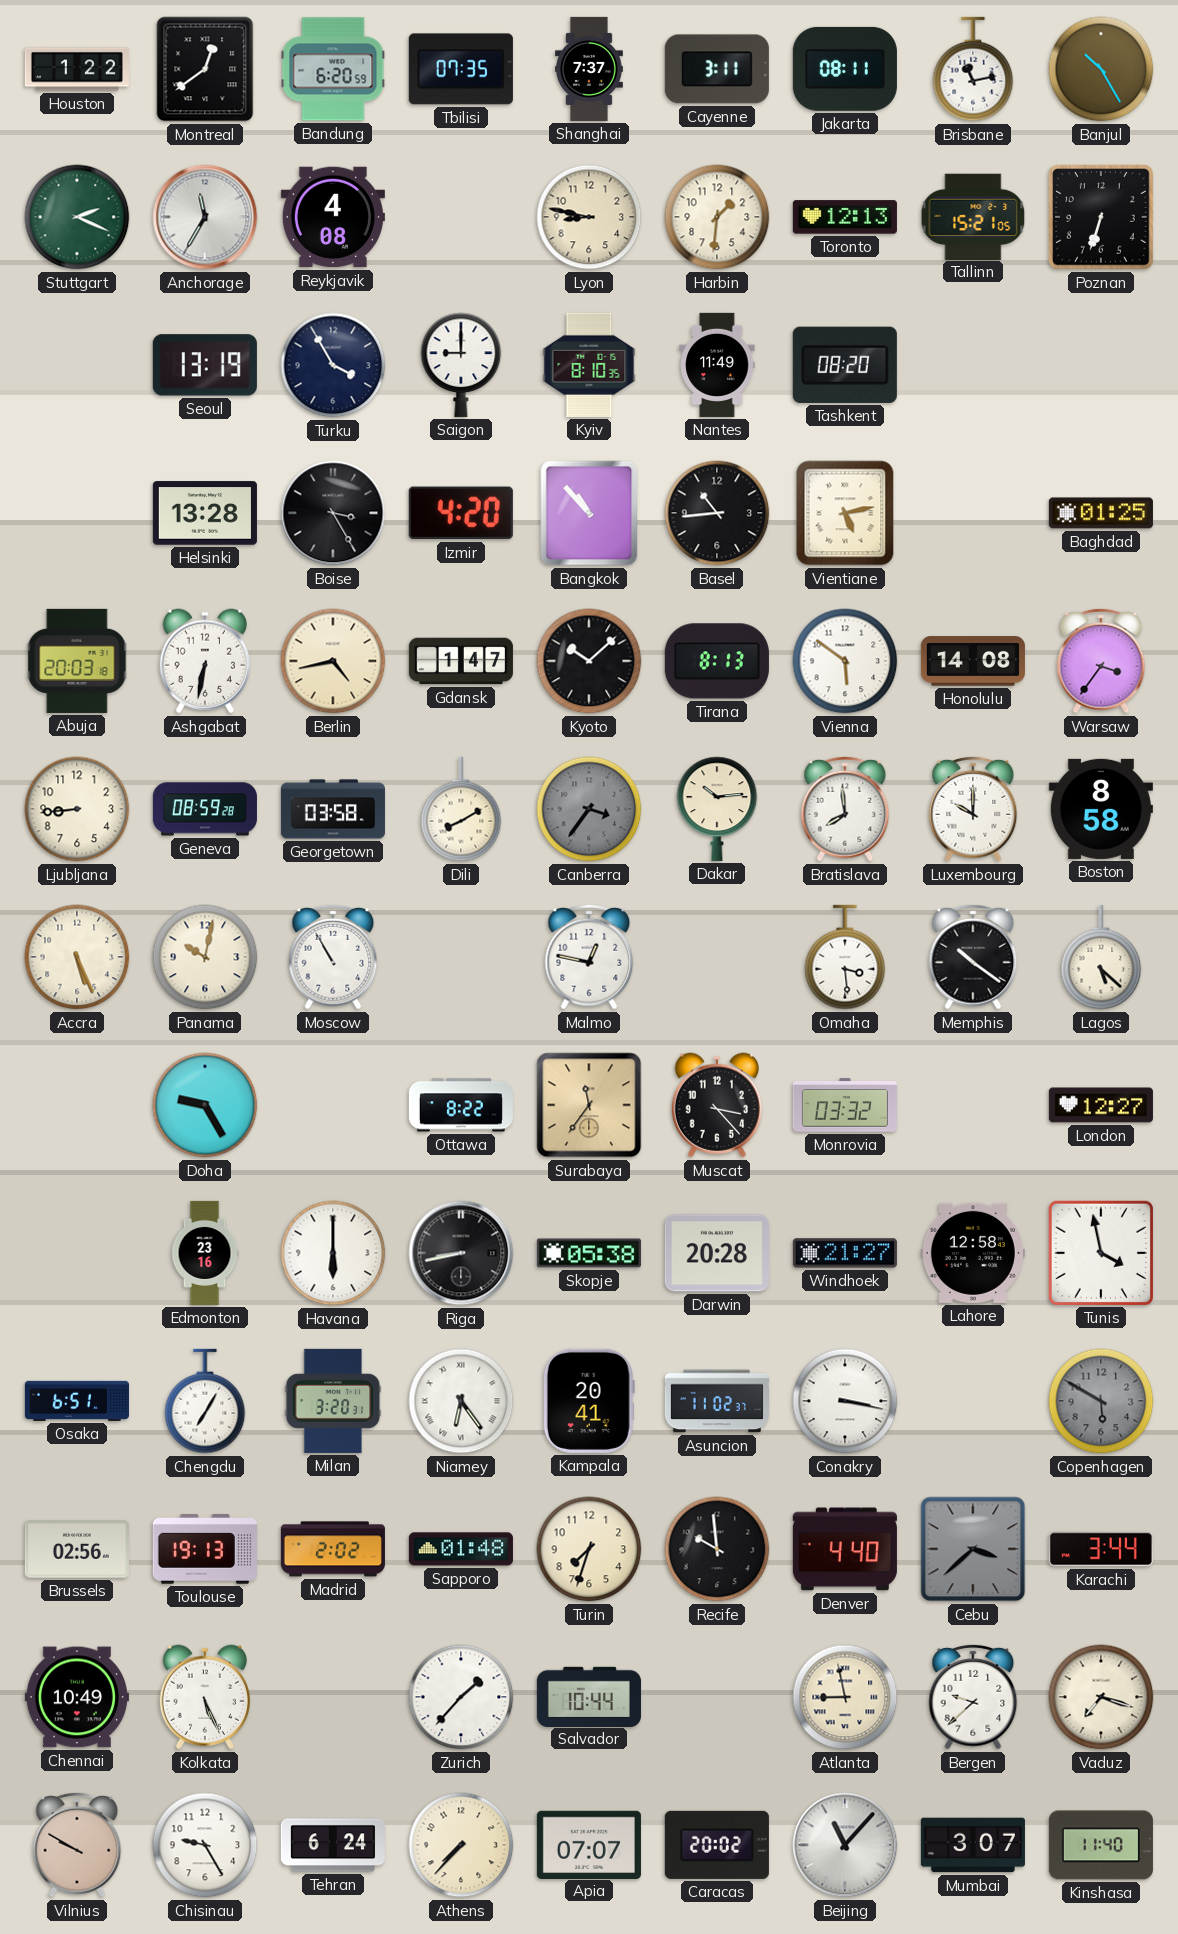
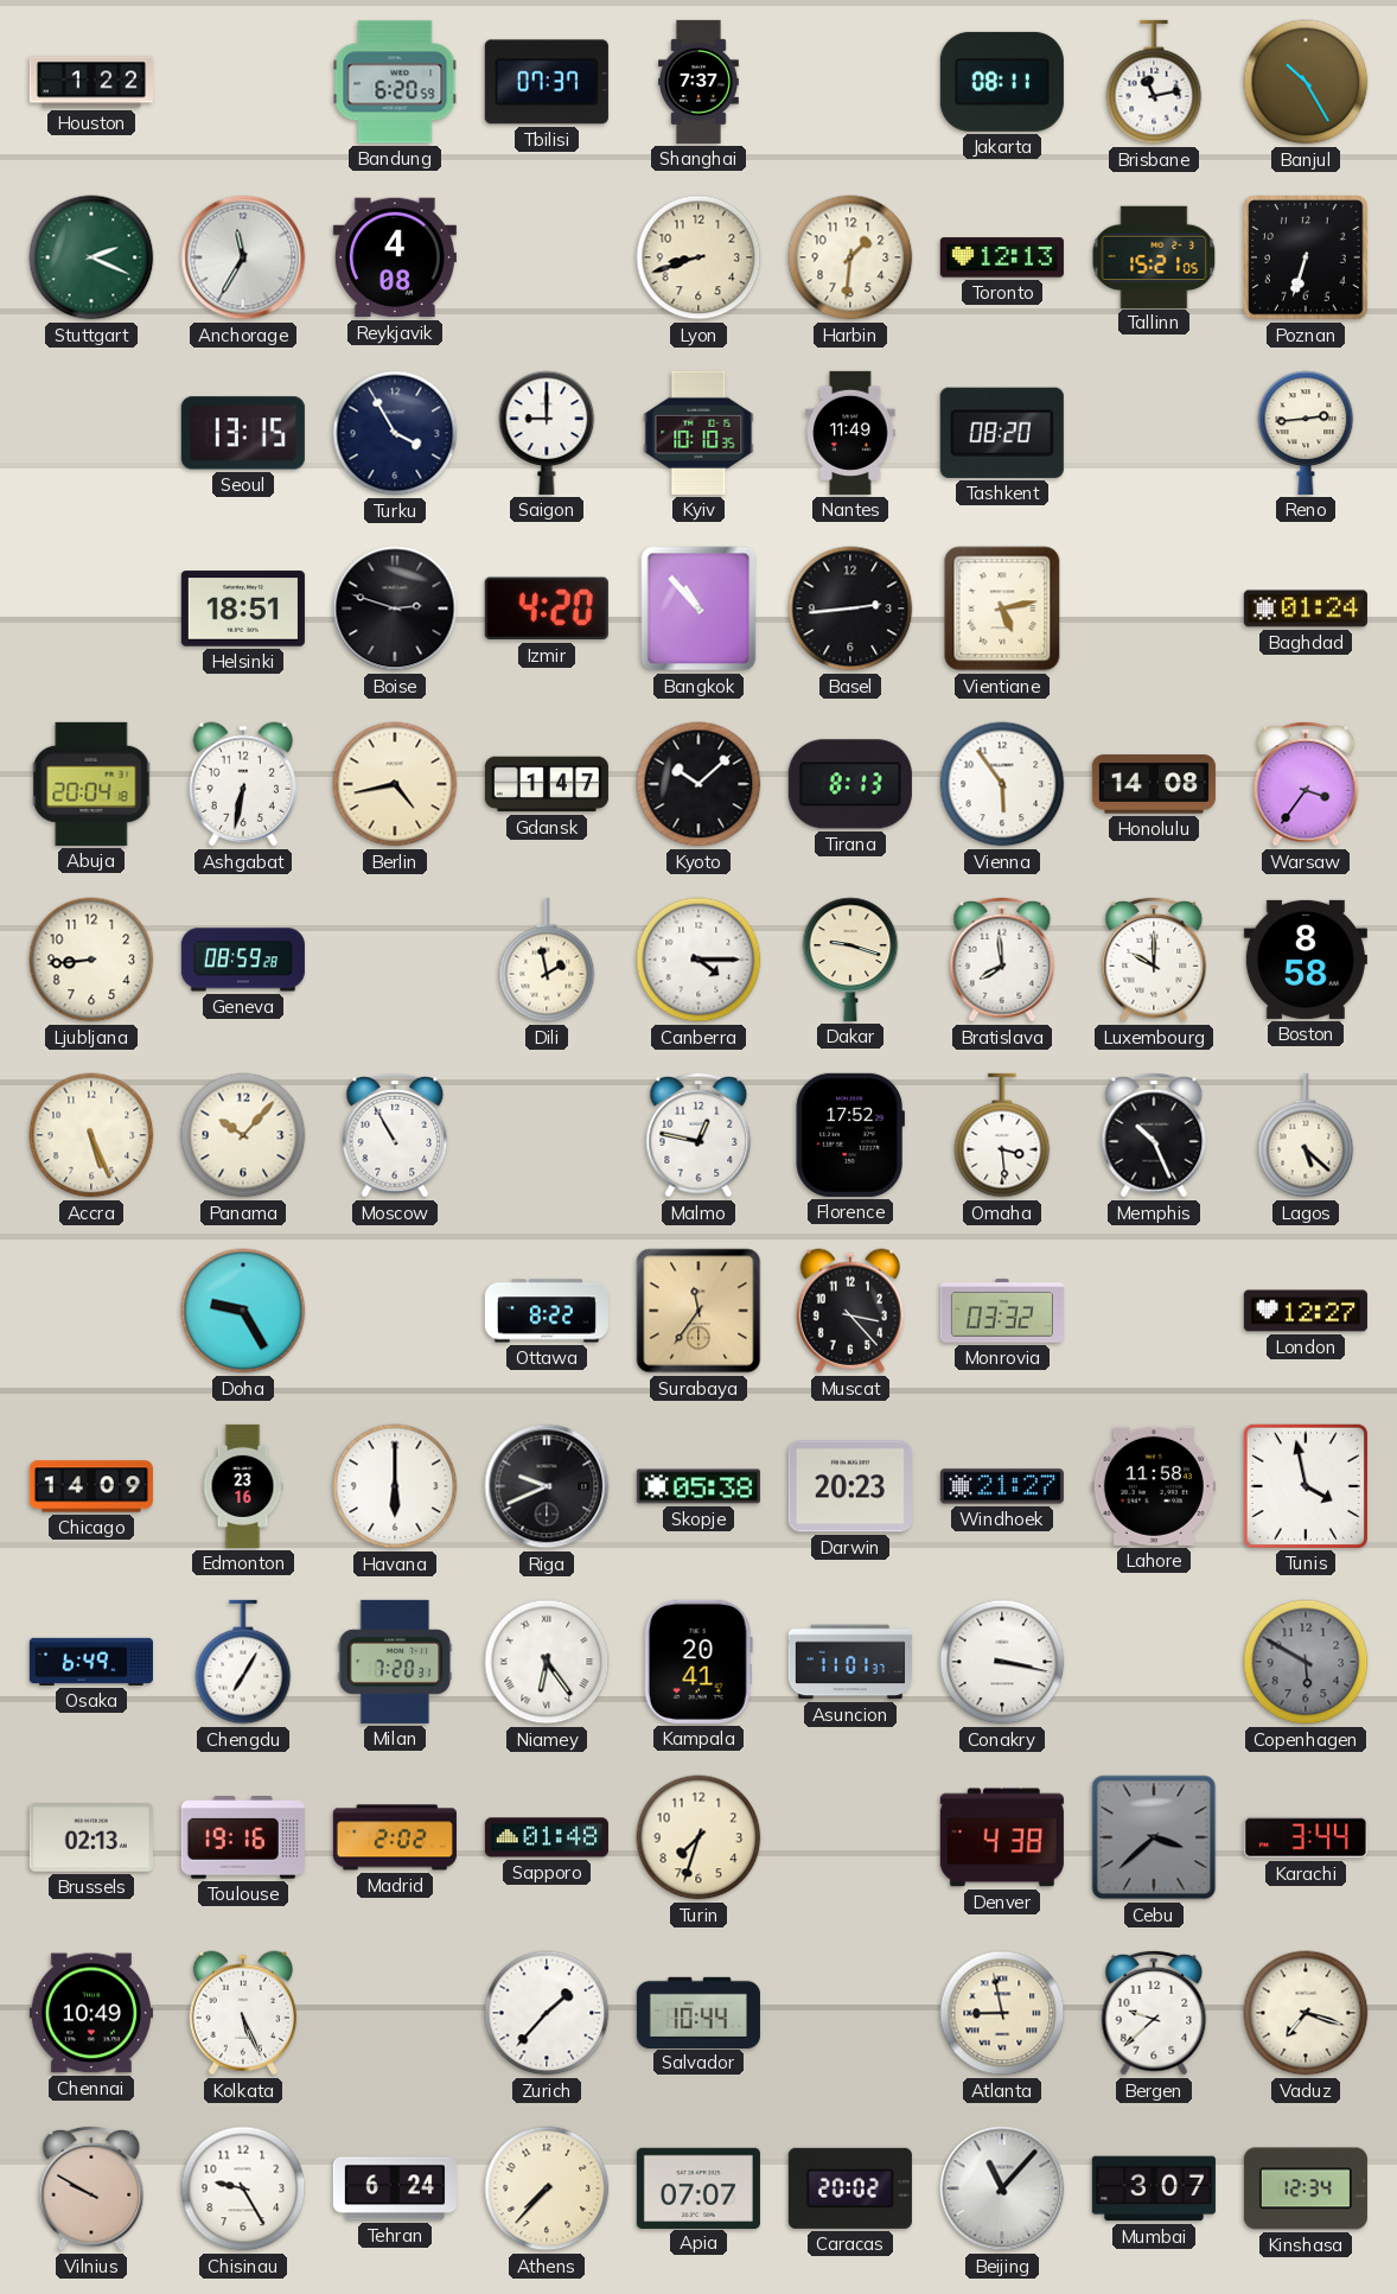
Montreal: 12:39 -> none
Tbilisi: 07:35 -> 07:37
Cayenne: 3:11 -> none
Lyon: 8:47 -> 8:42
Seoul: 13:19 -> 13:15
Kyiv: 8:10 -> 10:10
Reno: none -> 2:44
Helsinki: 13:28 -> 18:51
Boise: 3:25 -> 2:48
Basel: 10:44 -> 2:44
Baghdad: 01:25 -> 01:24
Abuja: 20:03 -> 20:04
Vienna: 5:51 -> 5:54
Georgetown: 03:58 -> none
Dili: 8:10 -> 1:58
Canberra: 3:36 -> 4:15
Canberra dial: grey -> white
Dakar: 10:14 -> 9:18
Panama: 10:02 -> 10:07
Florence: none -> 17:52
Memphis: 10:21 -> 10:26
Chicago: none -> 14:09
Riga: 8:43 -> 9:41
Darwin: 20:28 -> 20:23
Lahore: 12:58 -> 11:58
Osaka: 6:51 -> 6:49
Milan: 3:20 -> 7:20
Asuncion: 11:02 -> 11:01
Brussels: 02:56 -> 02:13
Toulouse: 19:13 -> 19:16
Recife: 9:59 -> none
Denver: 4:40 -> 4:38
Kinshasa: 11:40 -> 12:34
